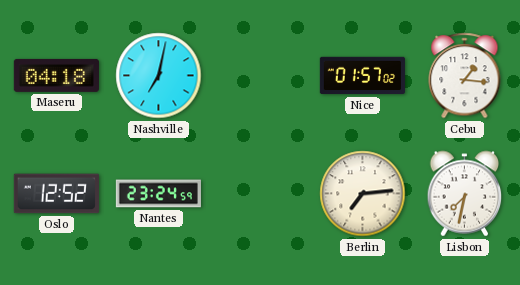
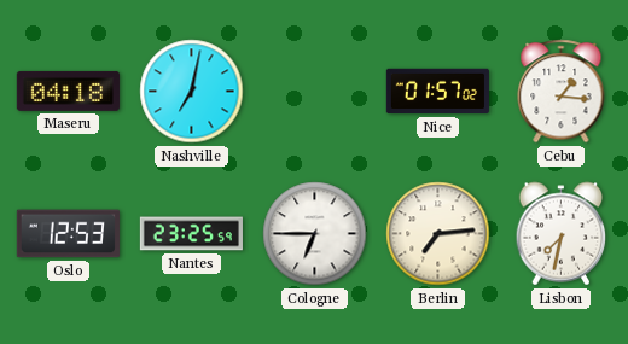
Oslo: 12:52 -> 12:53
Nantes: 23:24 -> 23:25
Cologne: none -> 6:45
